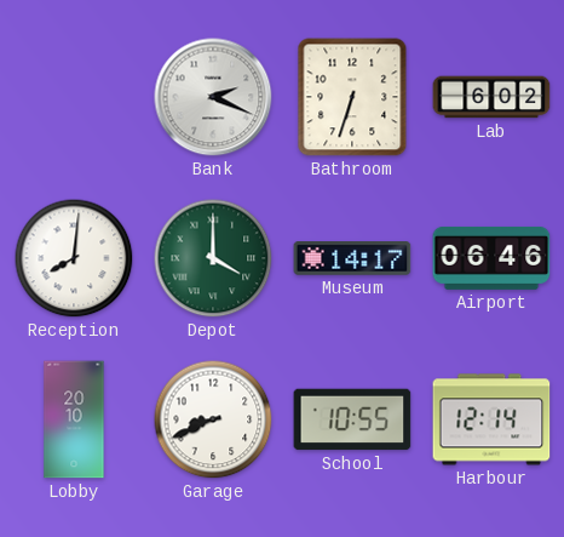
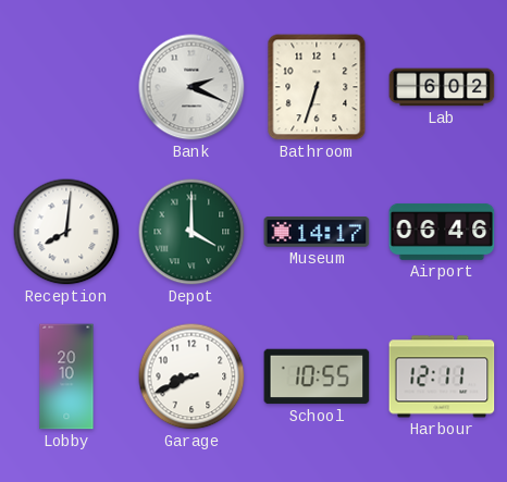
Harbour: 12:14 -> 12:11
